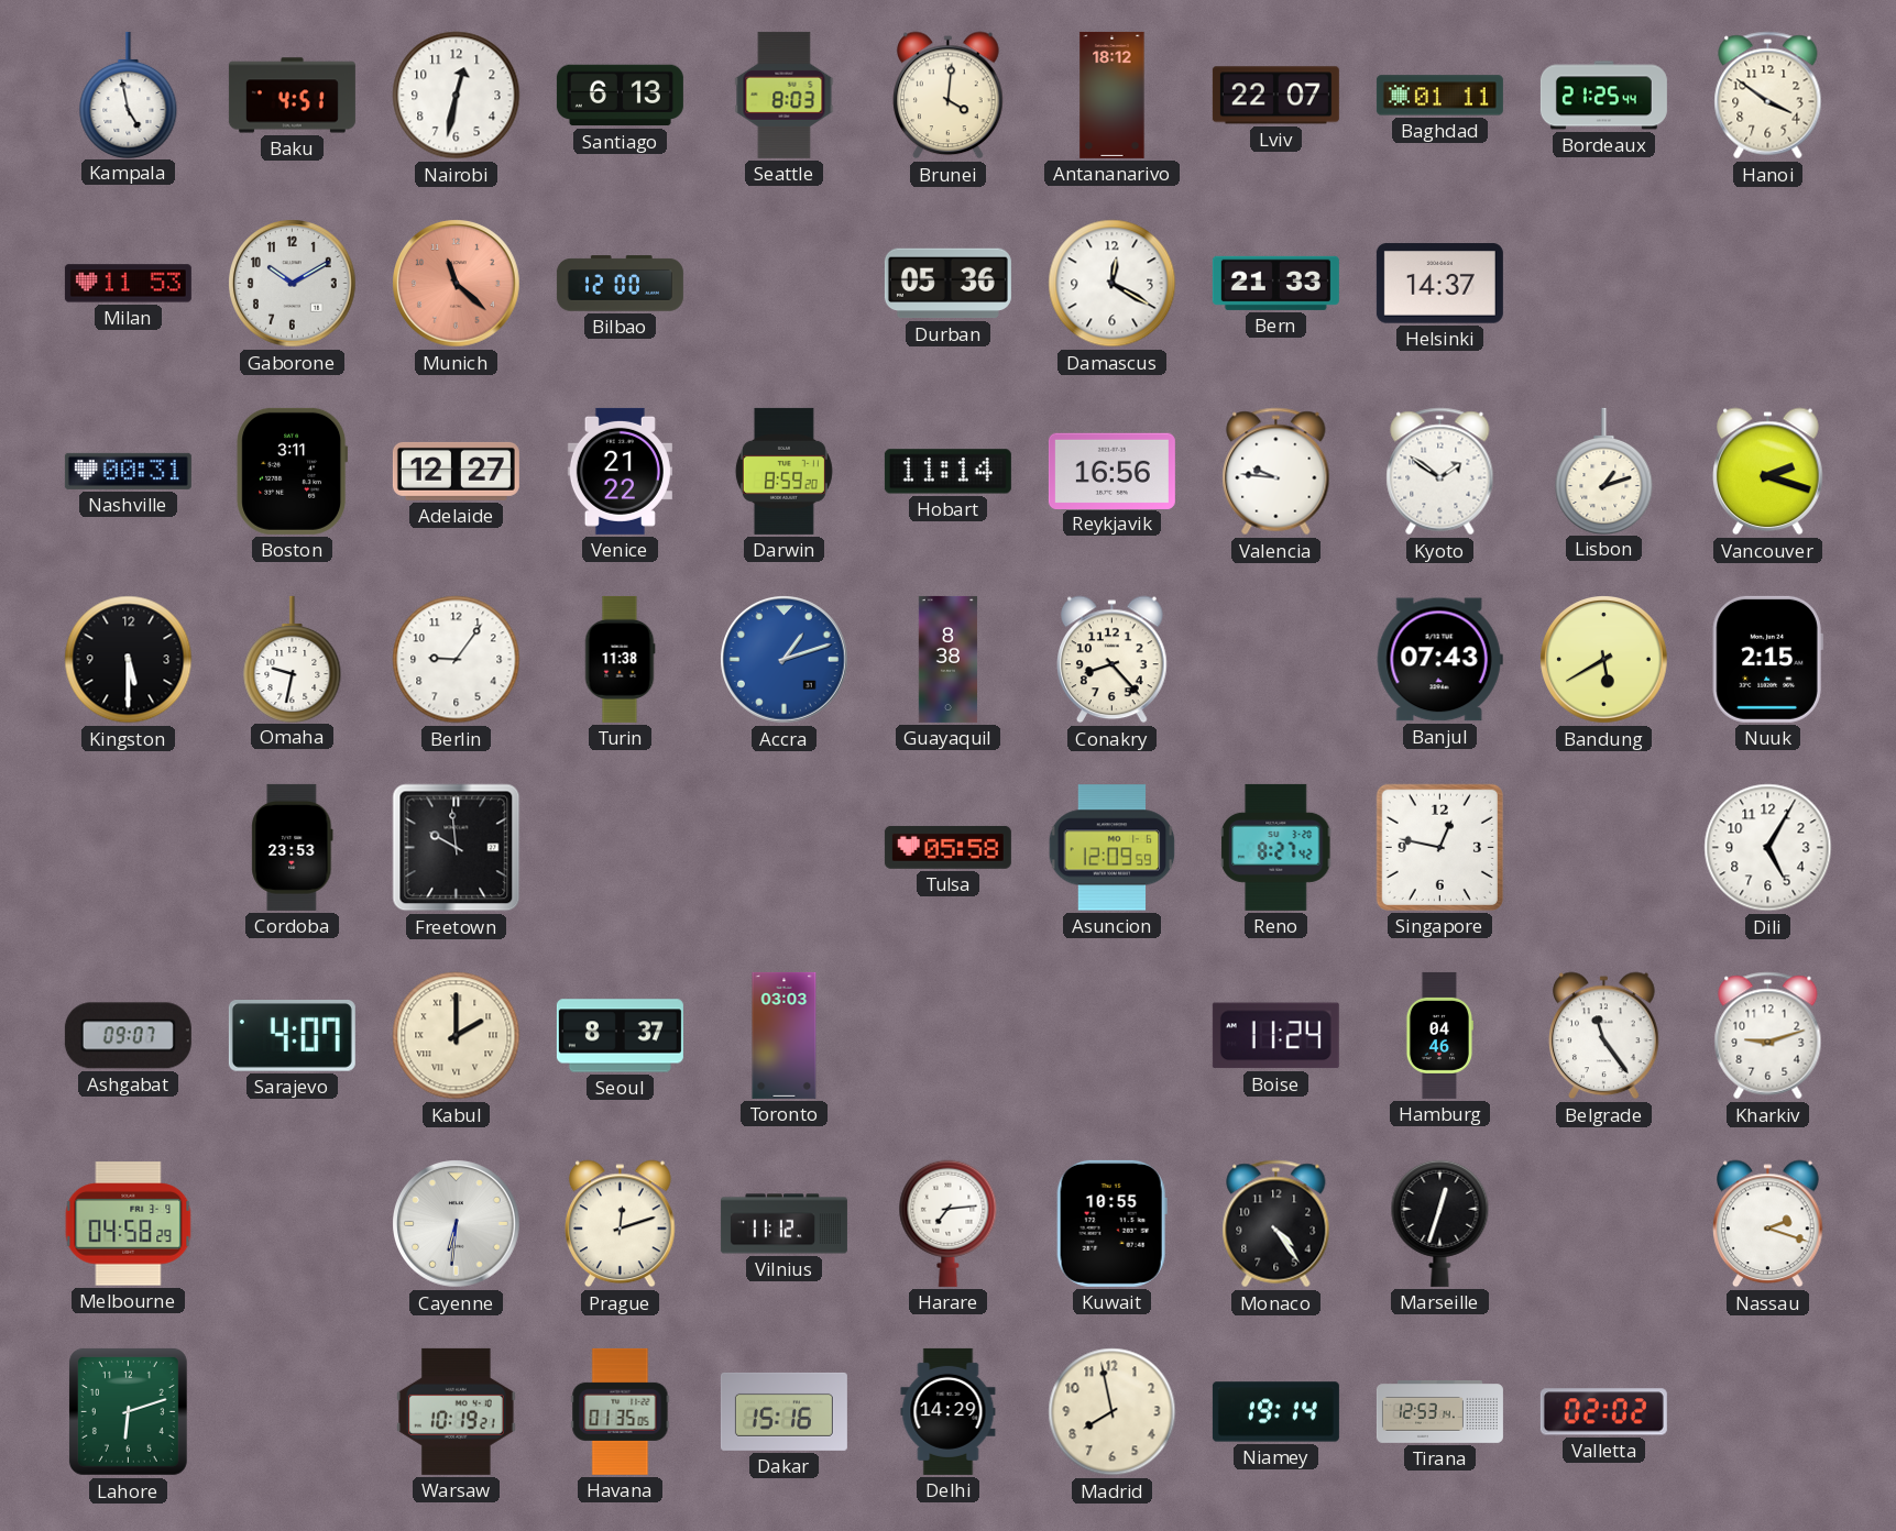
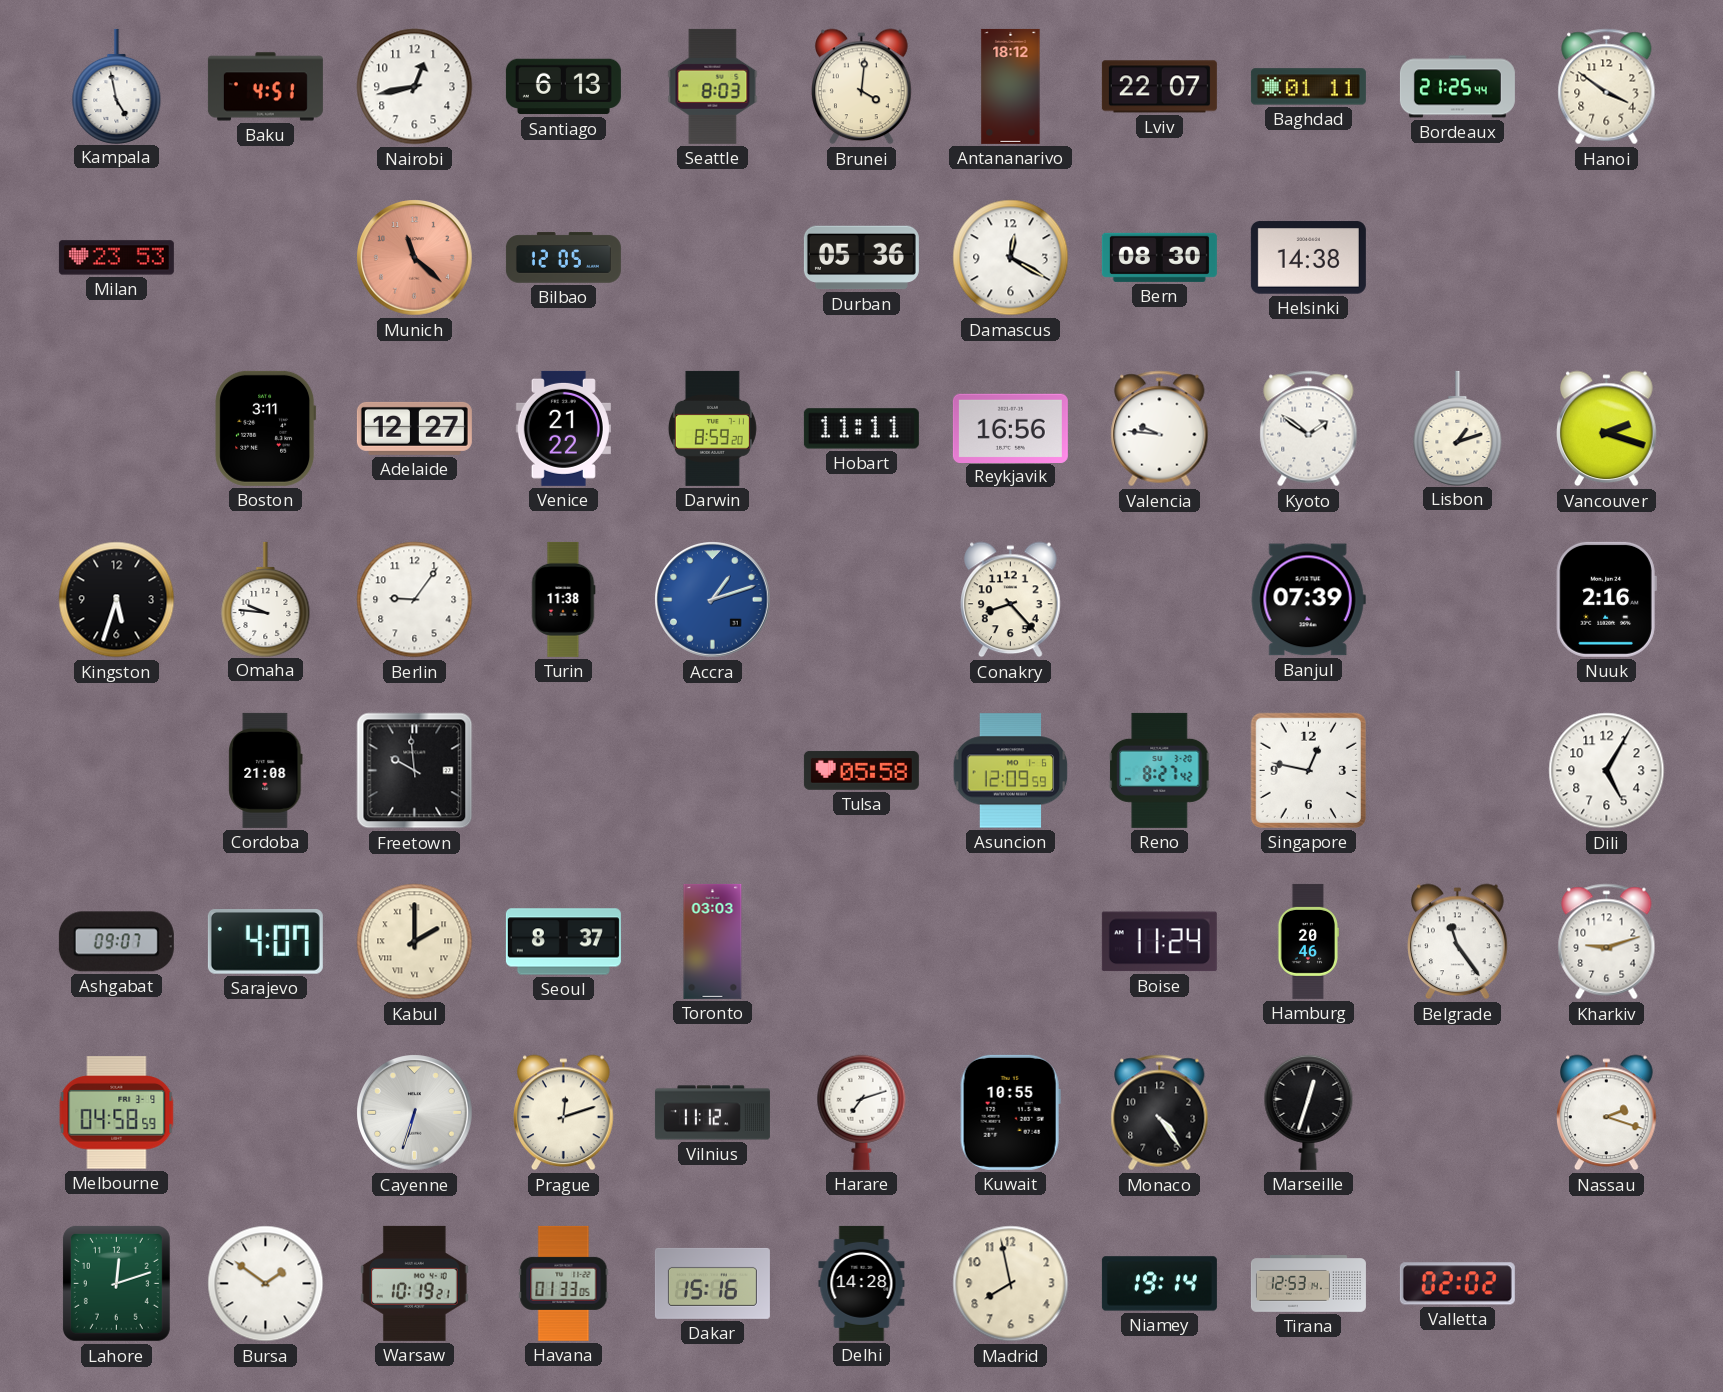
Nairobi: 12:32 -> 12:43
Milan: 11:53 -> 23:53
Gaborone: 10:10 -> none
Bilbao: 12:00 -> 12:05
Bern: 21:33 -> 08:30
Helsinki: 14:37 -> 14:38
Nashville: 00:31 -> none
Hobart: 11:14 -> 11:11
Kingston: 5:30 -> 5:33
Omaha: 9:32 -> 9:46
Guayaquil: 8:38 -> none
Banjul: 07:43 -> 07:39
Bandung: 5:40 -> none
Nuuk: 2:15 -> 2:16
Cordoba: 23:53 -> 21:08
Hamburg: 04:46 -> 20:46
Melbourne: 04:58:29 -> 04:58:59
Cayenne: 6:31 -> 6:33
Harare: 7:14 -> 7:12
Lahore: 6:12 -> 12:12
Bursa: none -> 1:51
Havana: 01:35 -> 01:33
Delhi: 14:29 -> 14:28
